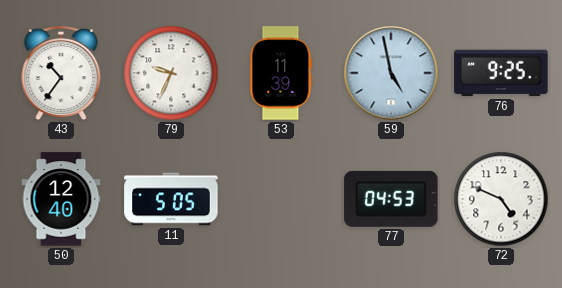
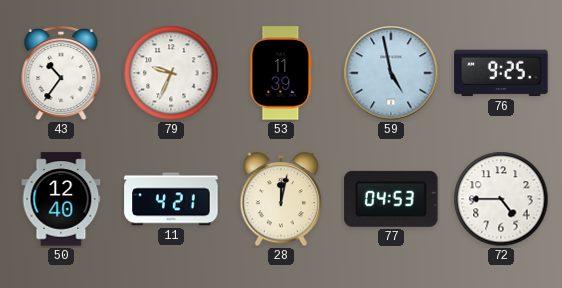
11: 5:05 -> 4:21
28: none -> 12:02
72: 4:49 -> 4:45
